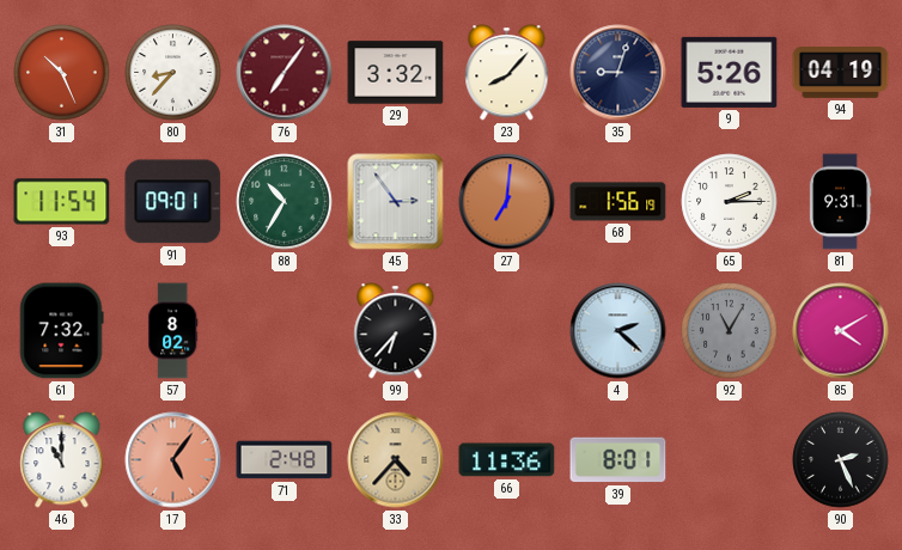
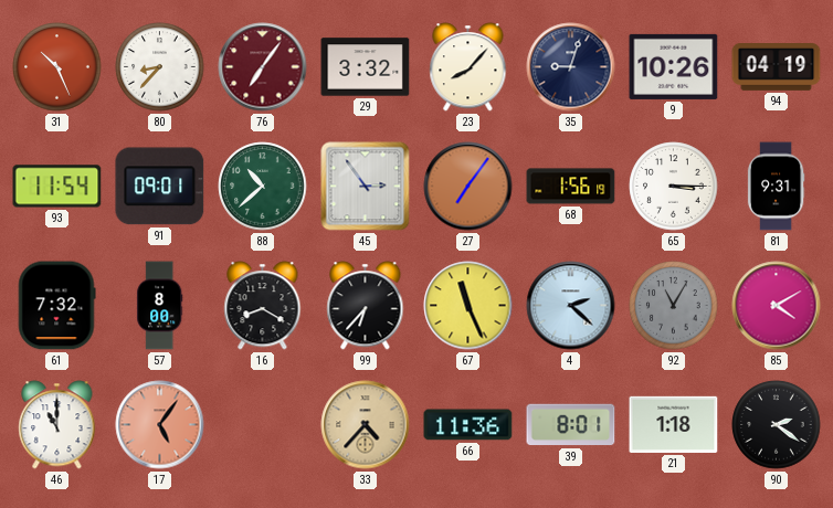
9: 5:26 -> 10:26
88: 10:35 -> 10:38
27: 7:01 -> 7:06
65: 2:15 -> 3:15
57: 8:02 -> 8:00
16: none -> 8:20
67: none -> 11:26
71: 2:48 -> none
21: none -> 1:18
90: 2:26 -> 2:21
